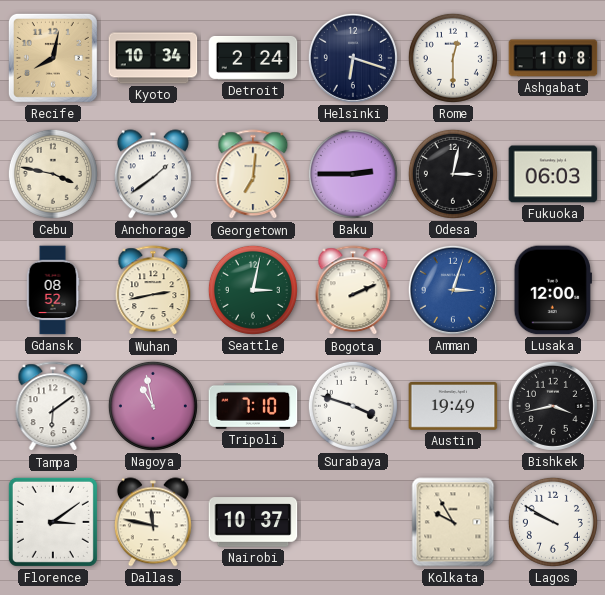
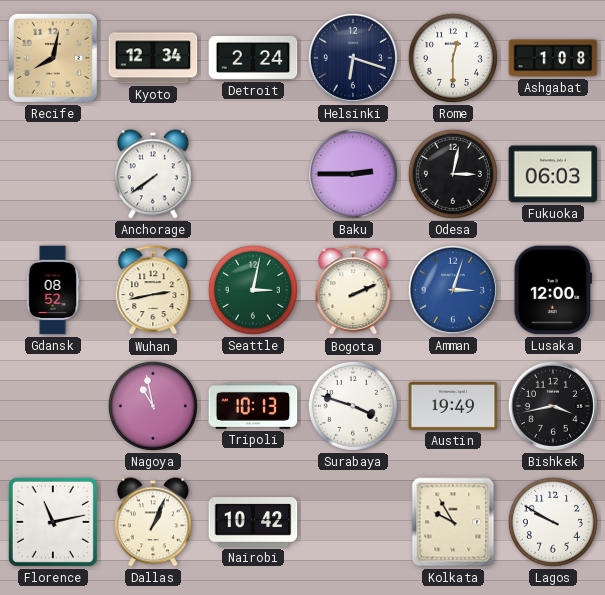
Kyoto: 10:34 -> 12:34
Cebu: 3:47 -> none
Anchorage: 1:39 -> 7:39
Georgetown: 7:01 -> none
Tampa: 6:09 -> none
Tripoli: 7:10 -> 10:13
Florence: 3:09 -> 11:13
Dallas: 11:47 -> 1:04
Nairobi: 10:37 -> 10:42
